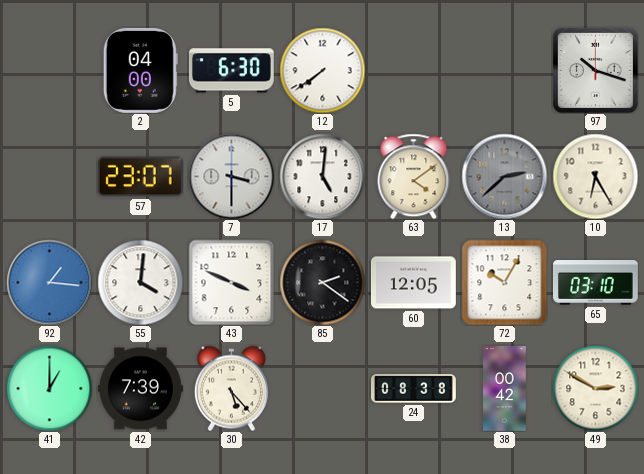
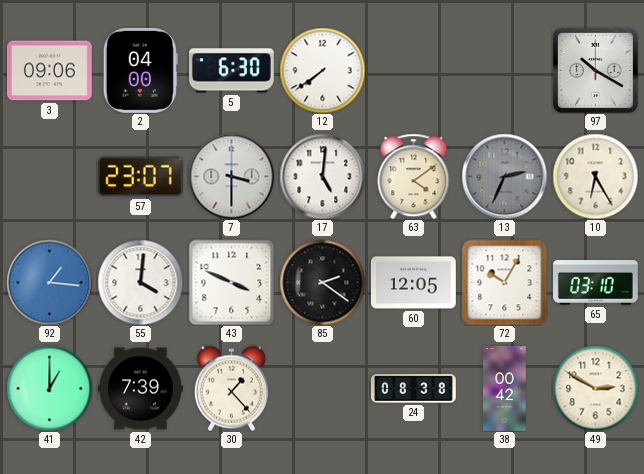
3: none -> 09:06
97: 10:18 -> 10:20
13: 2:38 -> 2:34
30: 5:23 -> 1:23
